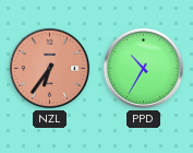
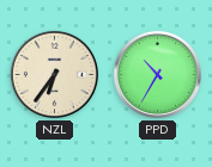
NZL dial: salmon -> cream
